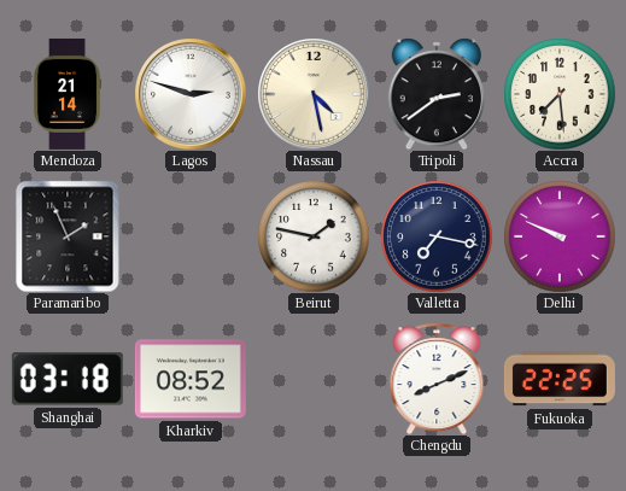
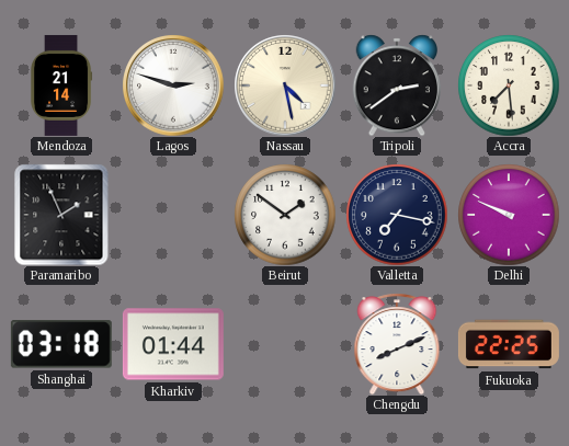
Beirut: 1:47 -> 1:51
Kharkiv: 08:52 -> 01:44
